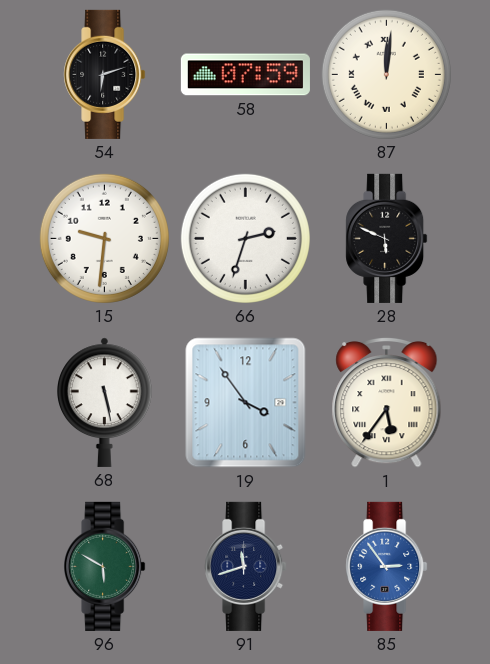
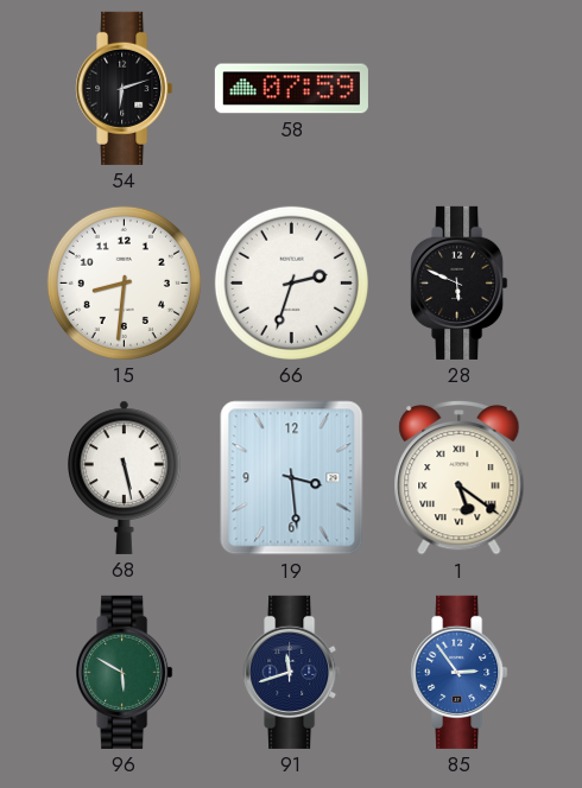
87: 12:01 -> none
15: 9:31 -> 8:31
19: 3:54 -> 3:29
1: 5:36 -> 5:21
